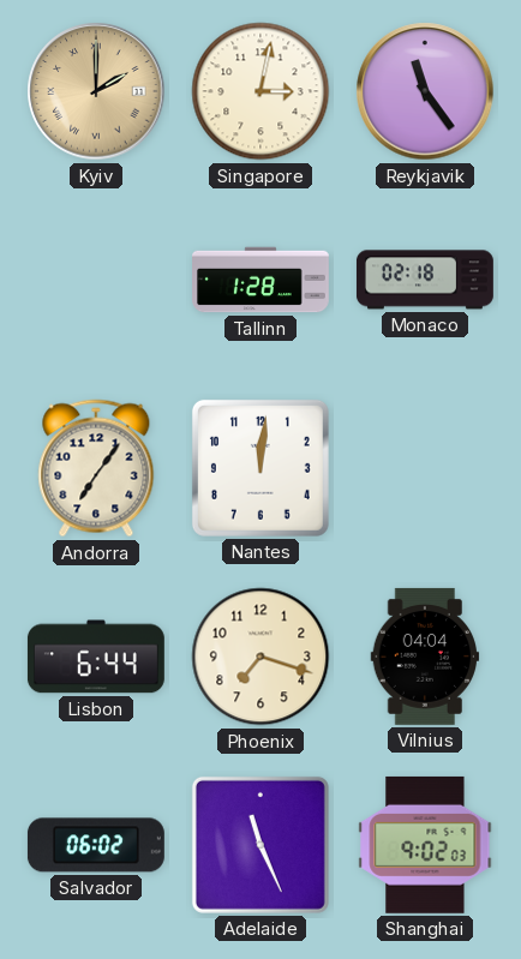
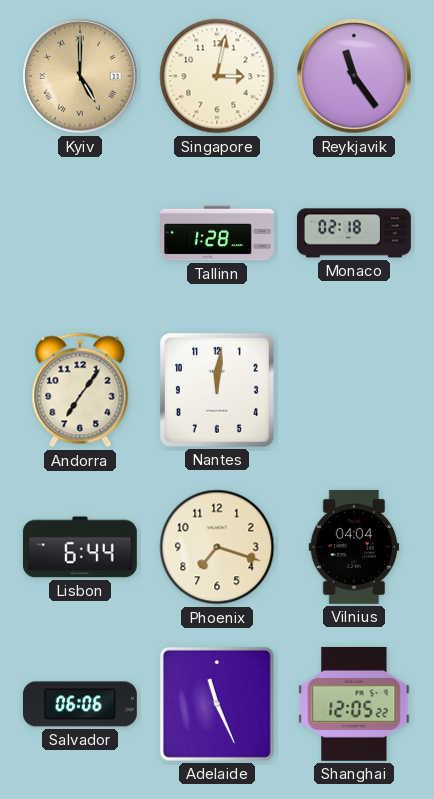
Kyiv: 2:00 -> 5:00
Salvador: 06:02 -> 06:06
Shanghai: 9:02 -> 12:05
